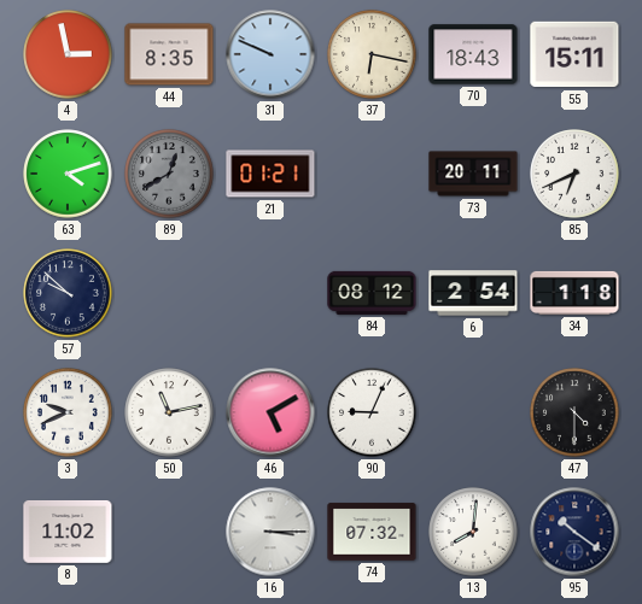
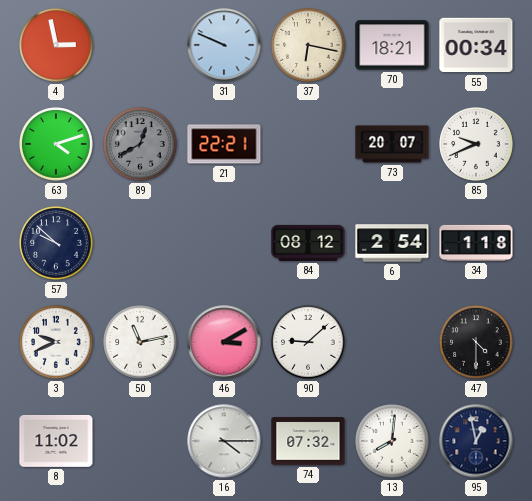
44: 8:35 -> none
70: 18:43 -> 18:21
55: 15:11 -> 00:34
21: 01:21 -> 22:21
73: 20:11 -> 20:07
85: 6:41 -> 9:41
46: 5:10 -> 3:10
90: 9:04 -> 9:08
16: 3:15 -> 4:15
95: 10:21 -> 12:58
